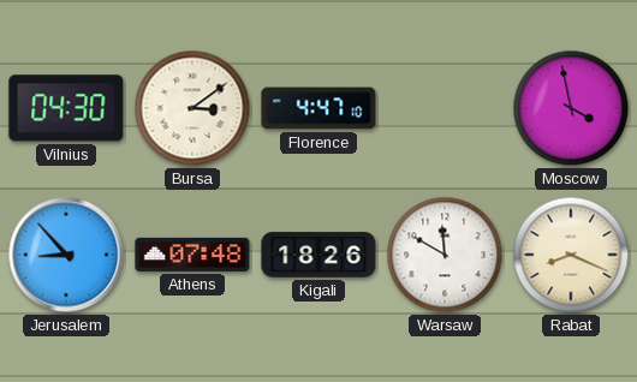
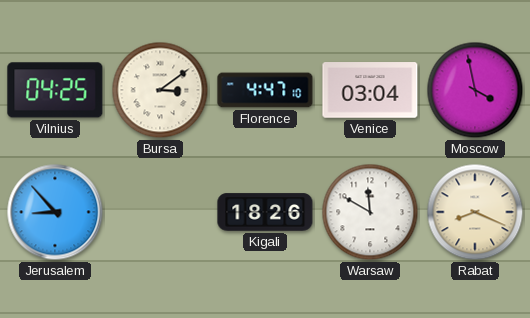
Vilnius: 04:30 -> 04:25
Venice: none -> 03:04
Athens: 07:48 -> none
